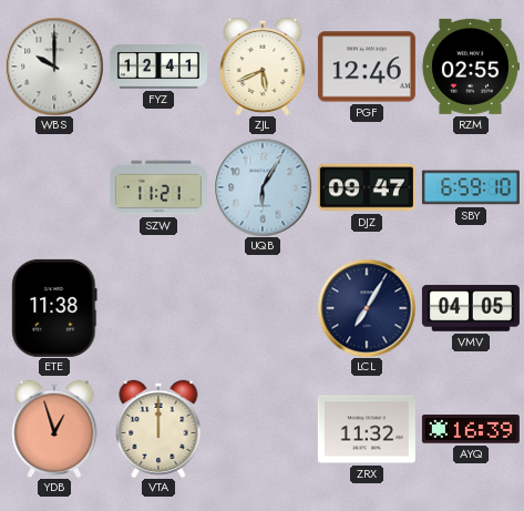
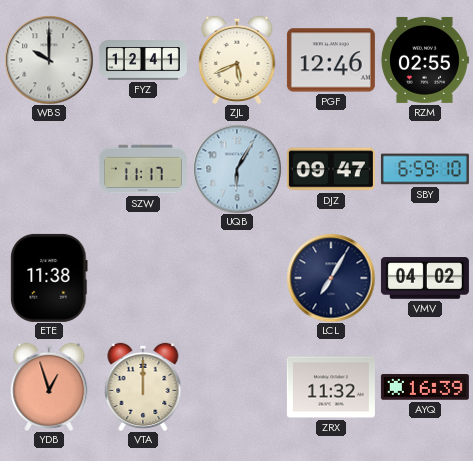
SZW: 11:21 -> 11:17
VMV: 04:05 -> 04:02
